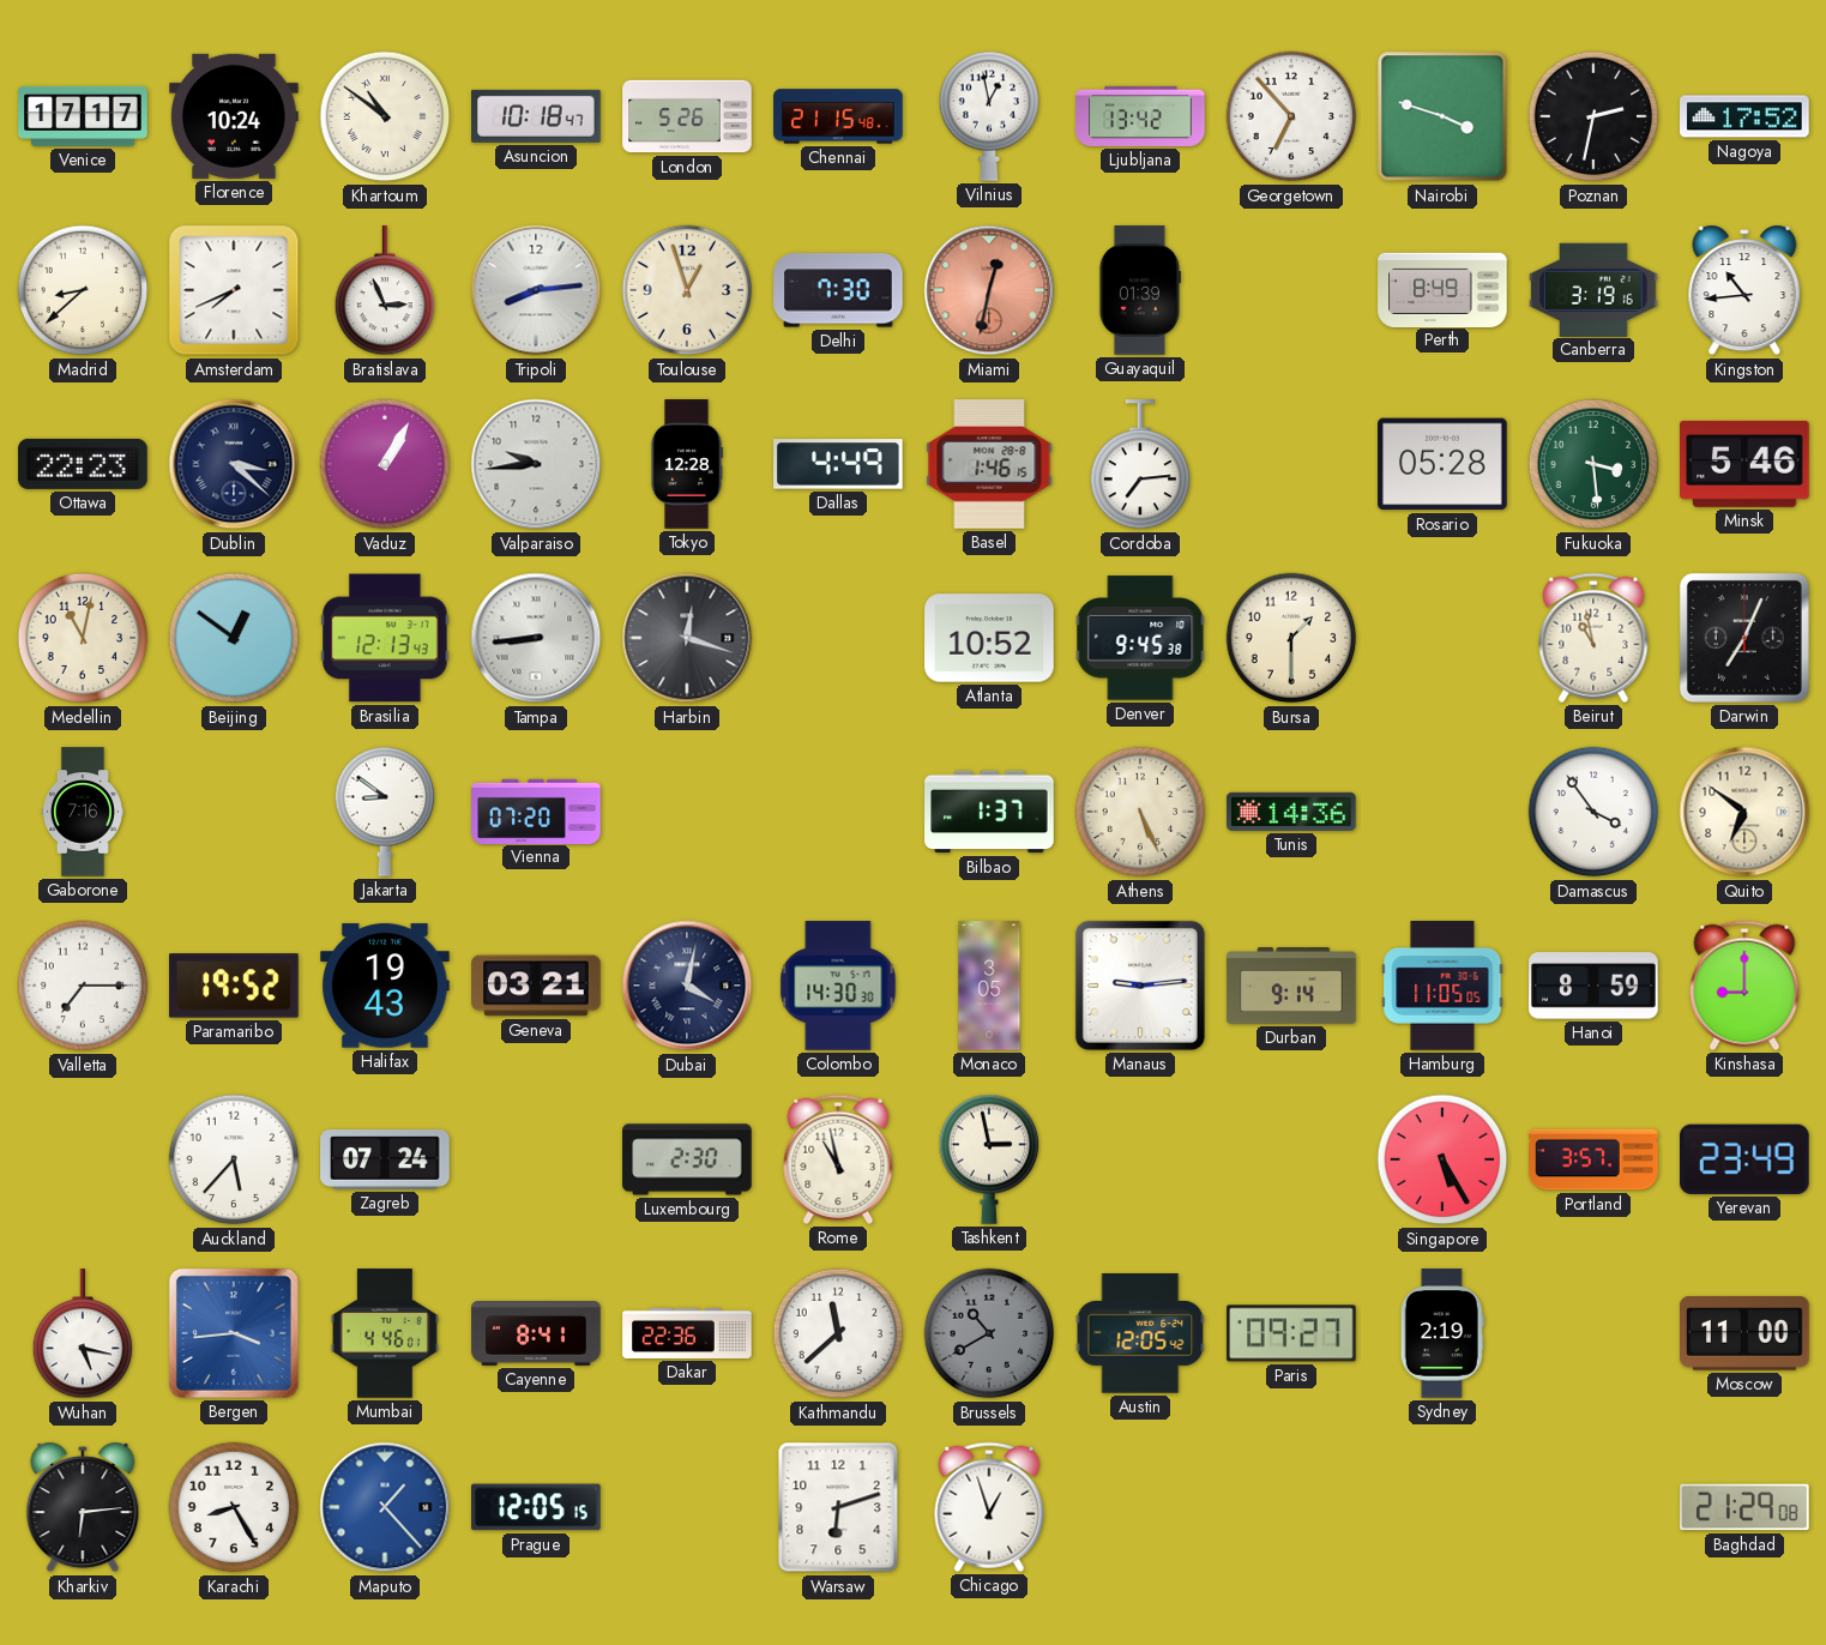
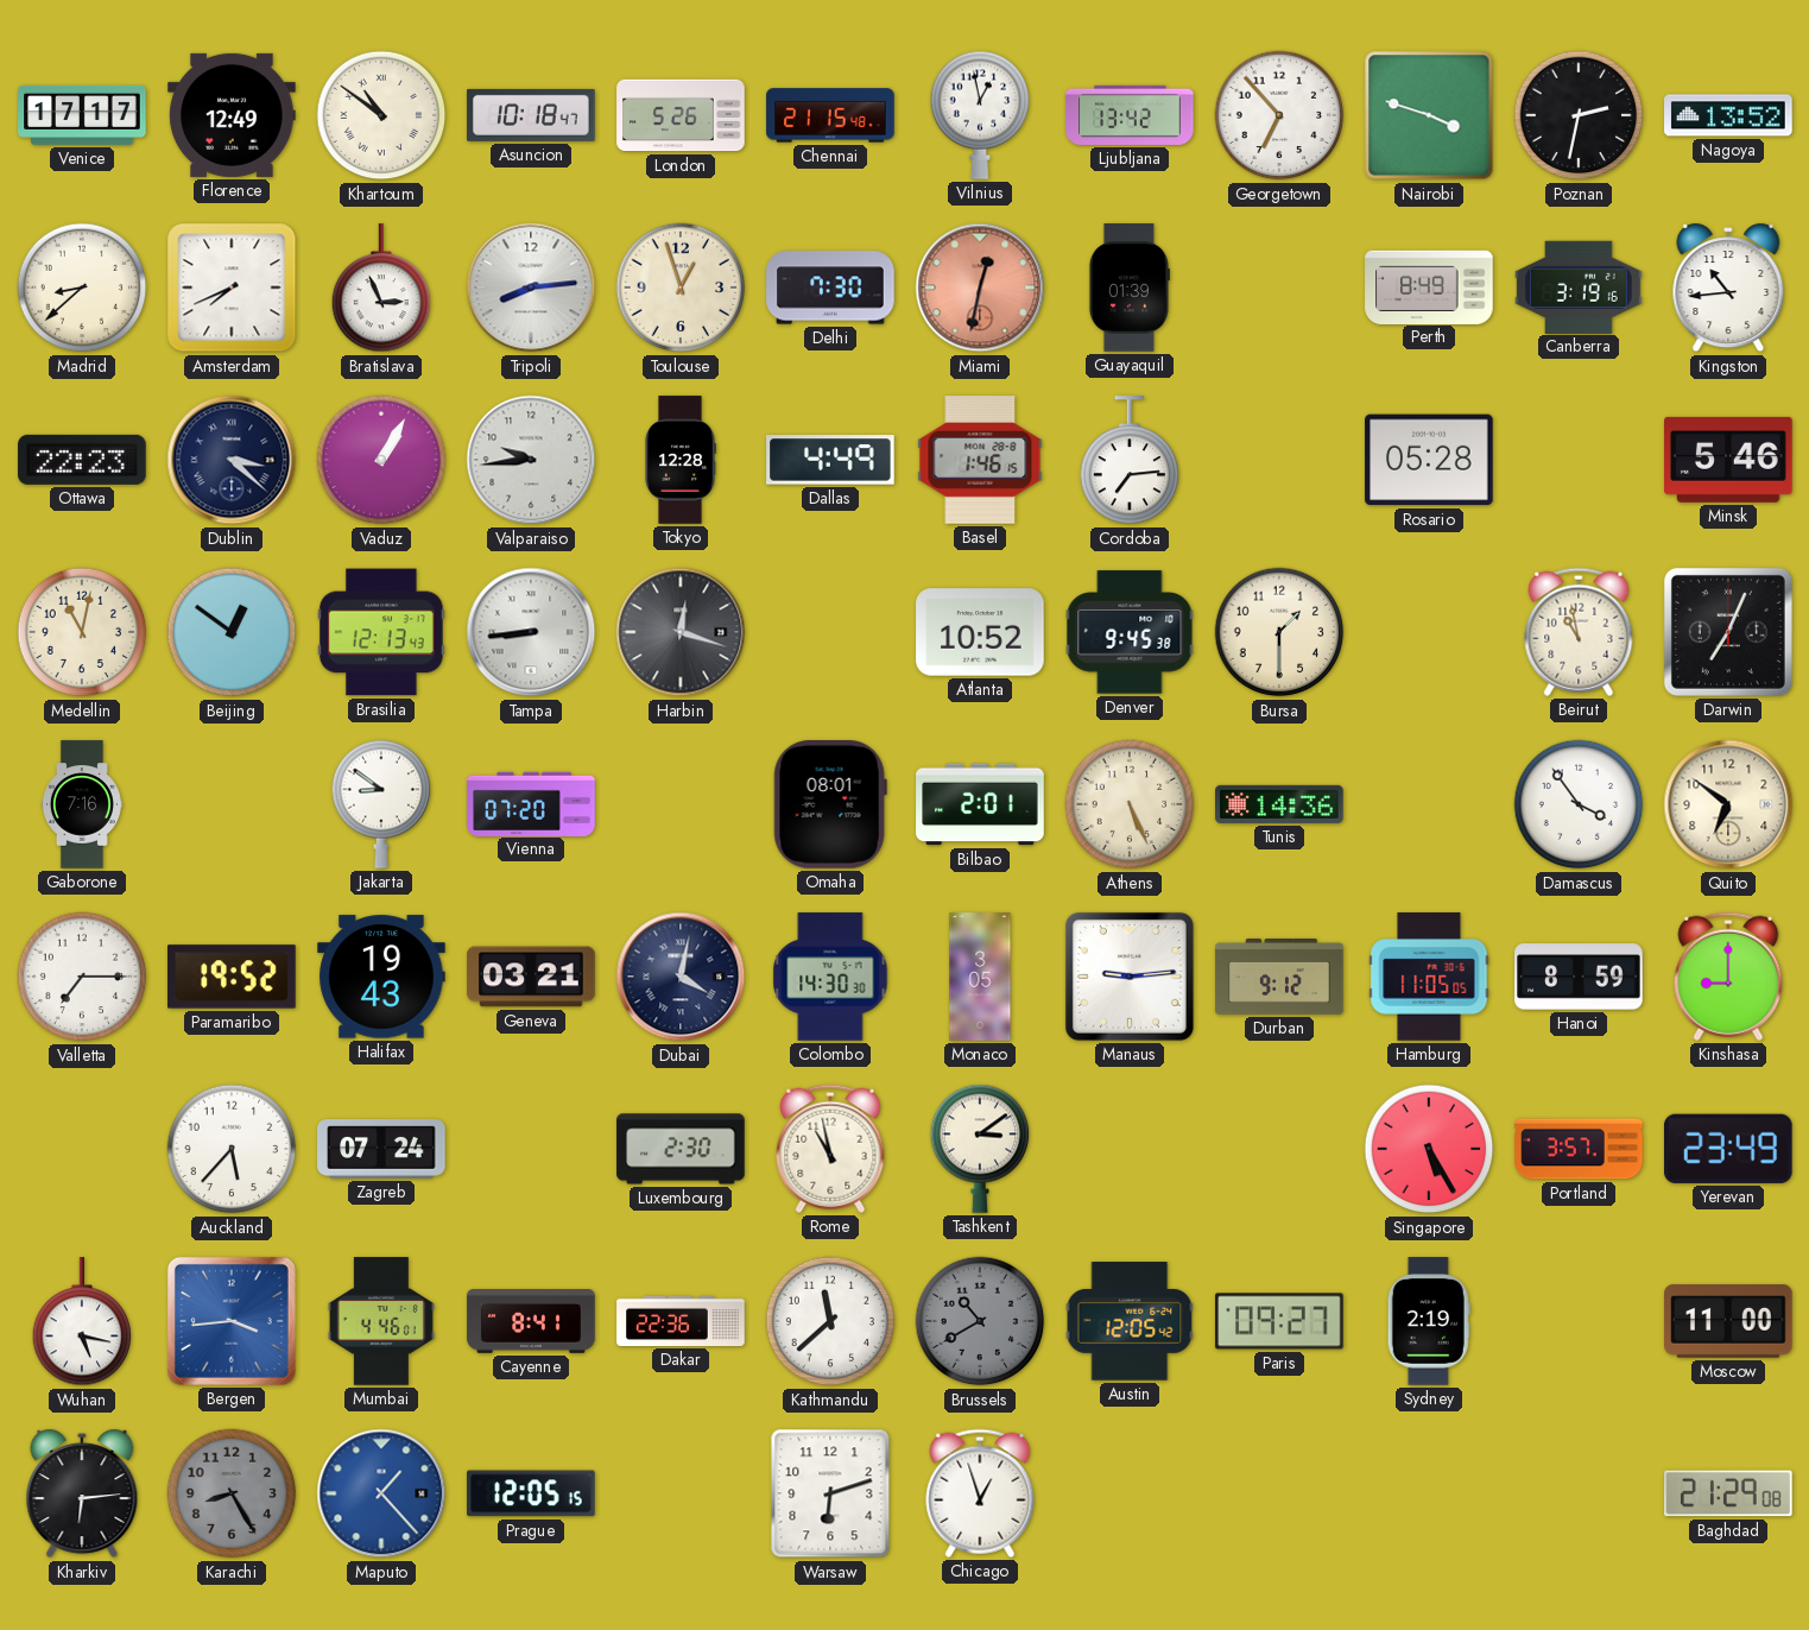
Florence: 10:24 -> 12:49
Nagoya: 17:52 -> 13:52
Fukuoka: 3:29 -> none
Omaha: none -> 08:01
Bilbao: 1:37 -> 2:01
Durban: 9:14 -> 9:12
Tashkent: 2:58 -> 3:09
Karachi dial: white -> grey
